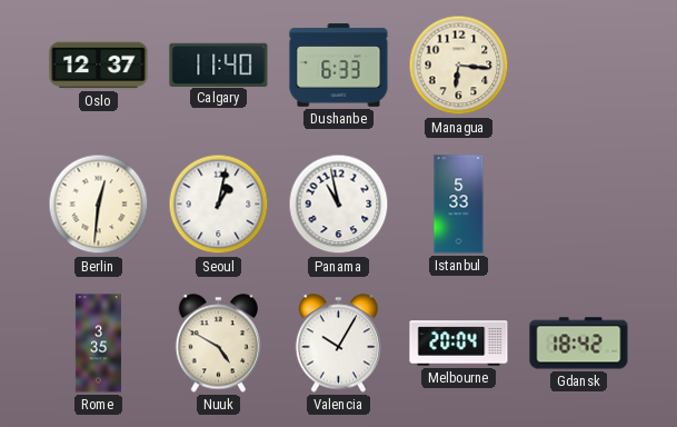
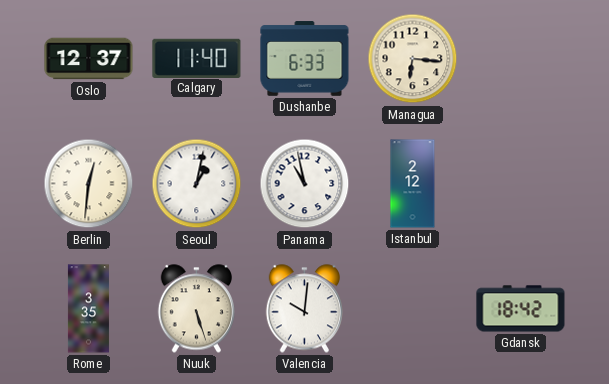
Istanbul: 5:33 -> 2:12
Nuuk: 4:50 -> 5:27
Valencia: 10:05 -> 10:01
Melbourne: 20:04 -> none
